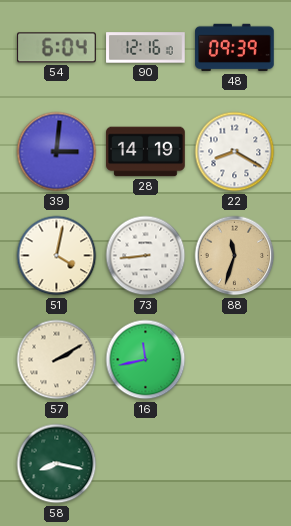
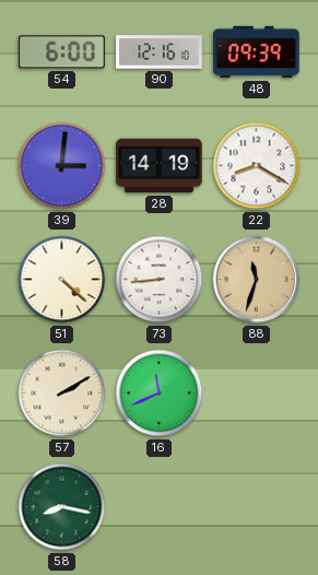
54: 6:04 -> 6:00
51: 4:02 -> 4:22
16: 11:43 -> 11:41
